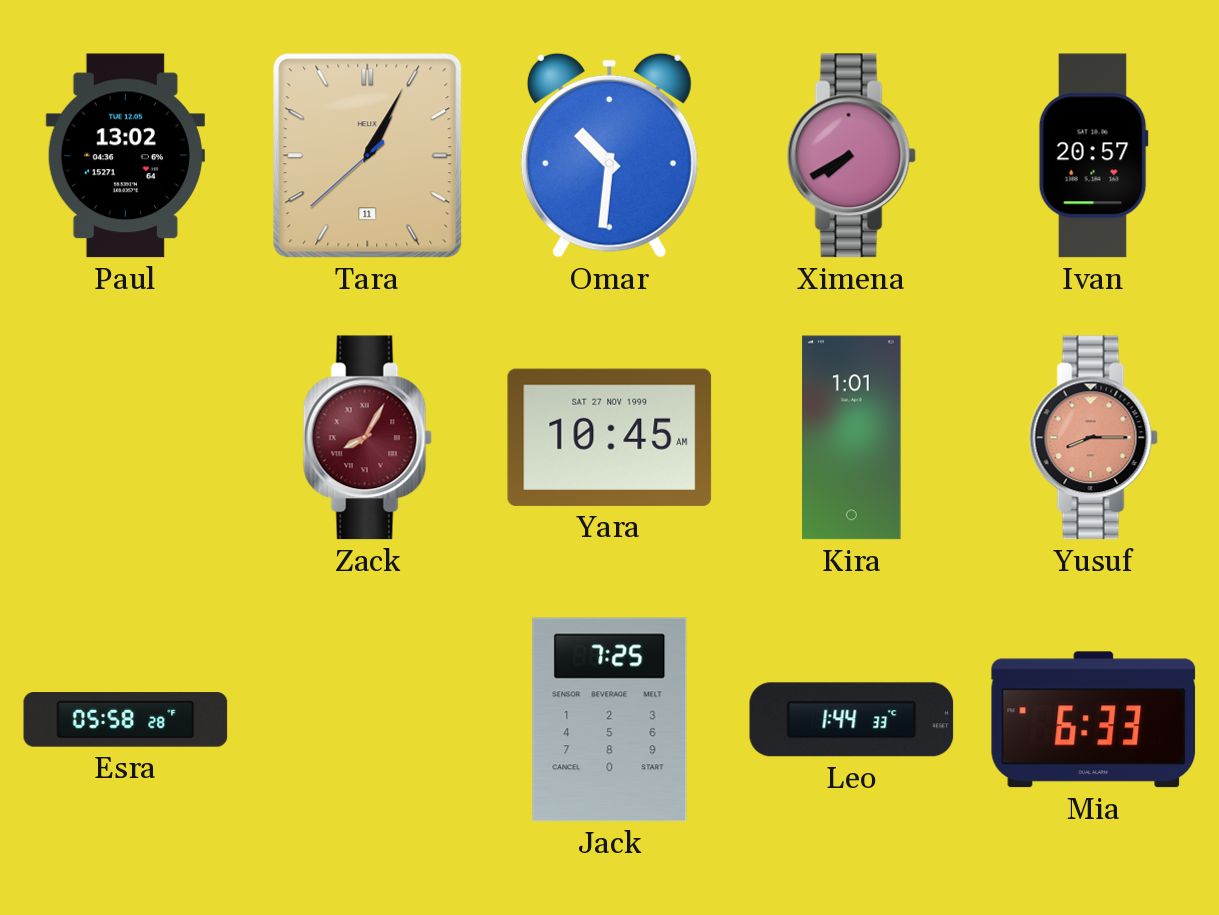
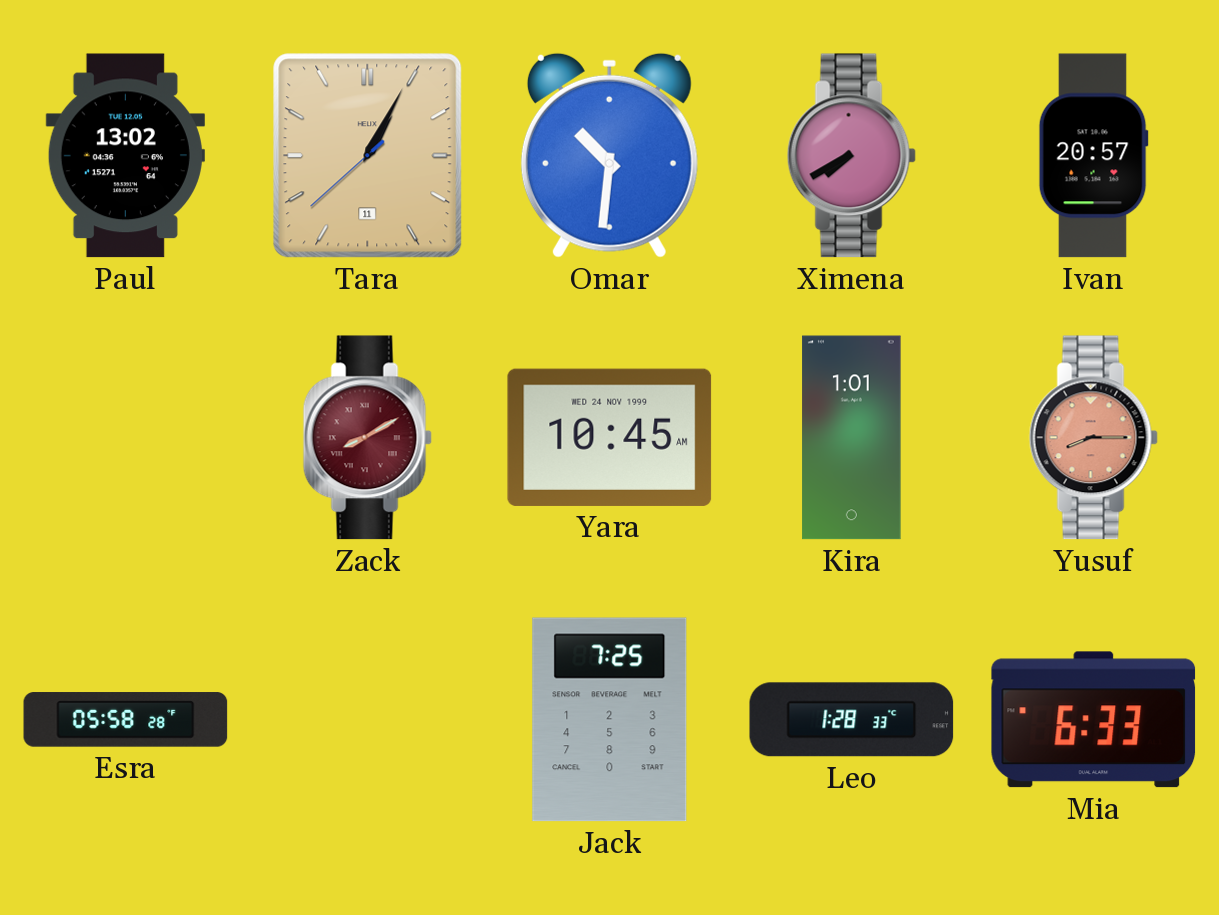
Zack: 8:05 -> 8:10
Yara date: SAT 27 NOV 1999 -> WED 24 NOV 1999
Leo: 1:44 -> 1:28
